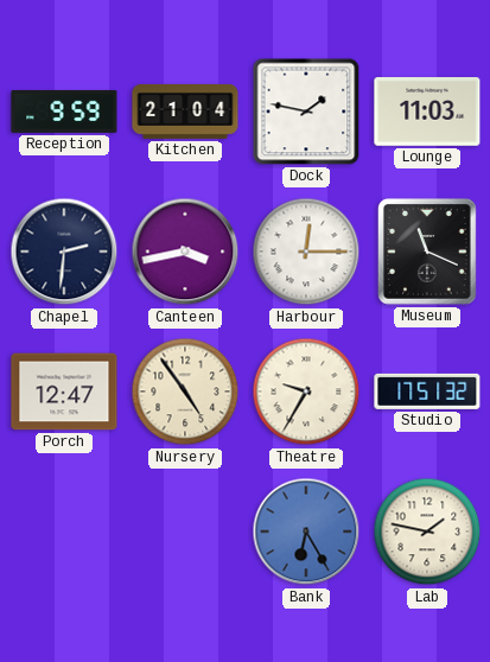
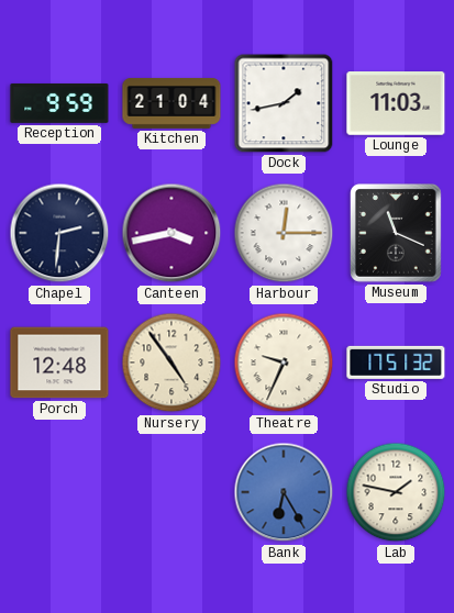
Dock: 1:47 -> 1:43
Porch: 12:47 -> 12:48
Theatre: 9:35 -> 9:34
